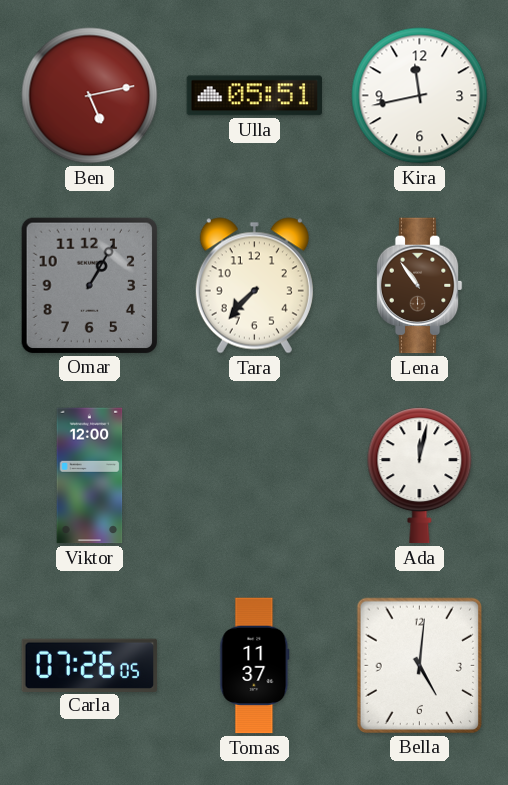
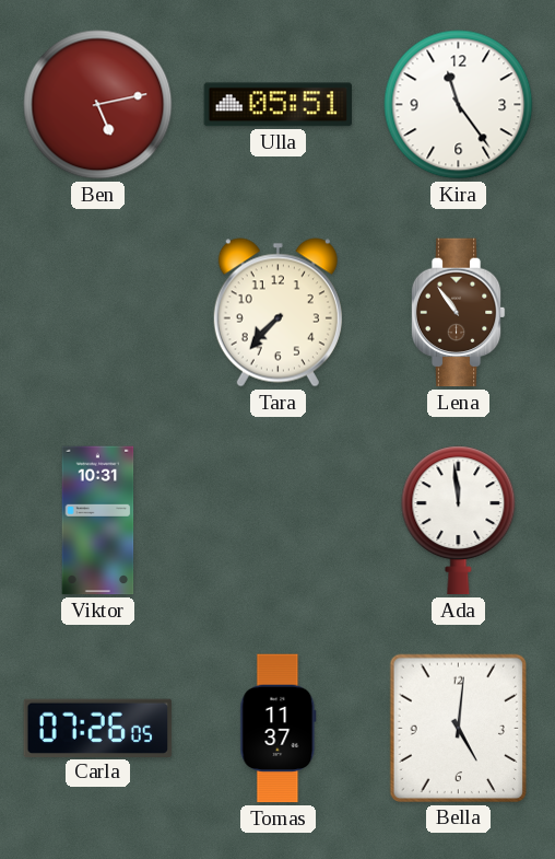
Kira: 11:43 -> 11:24
Omar: 1:05 -> none
Viktor: 12:00 -> 10:31
Ada: 12:02 -> 11:59
